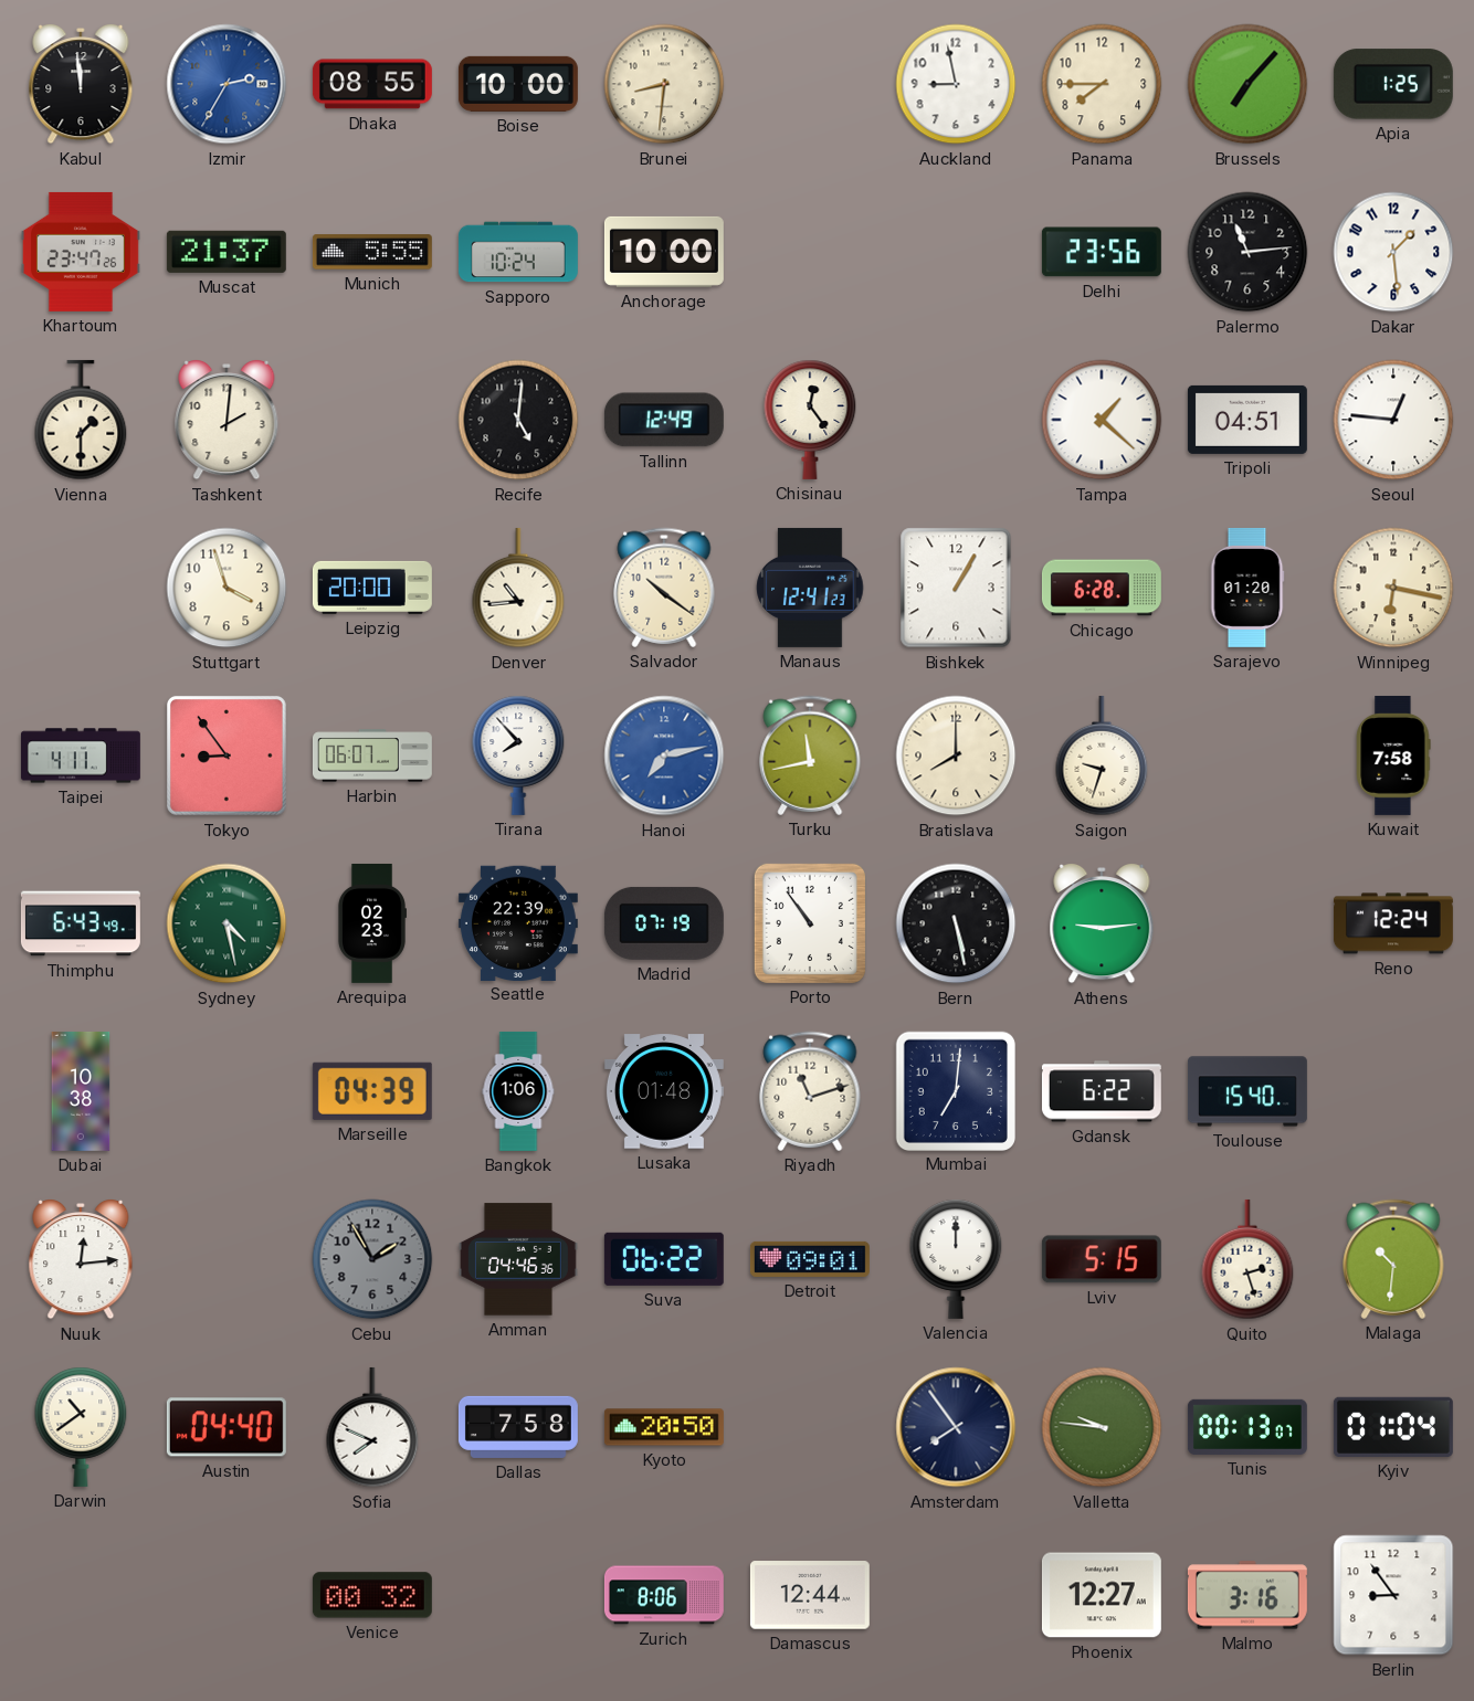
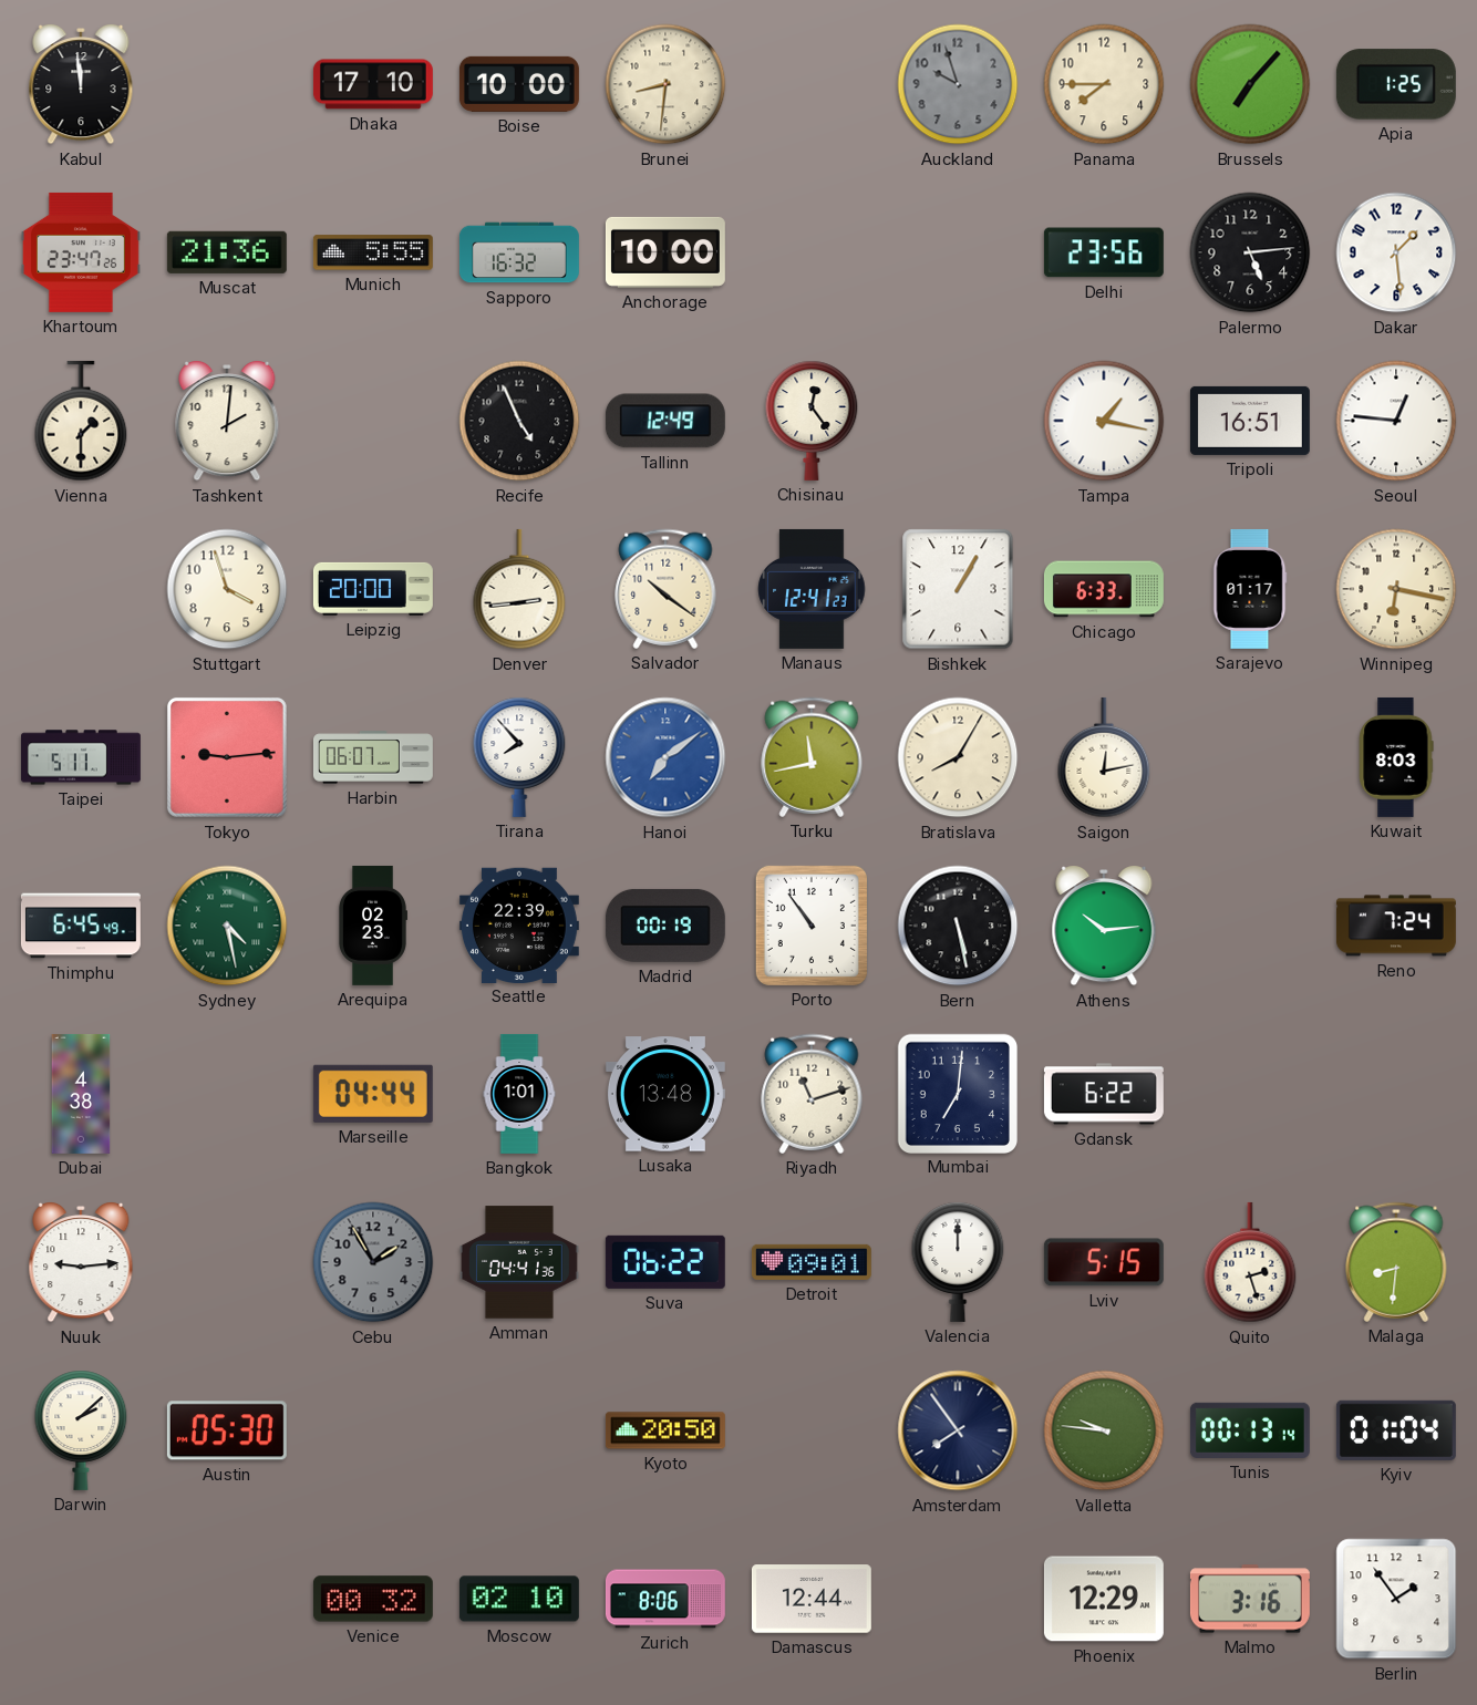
Izmir: 2:35 -> none
Dhaka: 08:55 -> 17:10
Auckland: 8:58 -> 9:57
Auckland dial: white -> grey
Muscat: 21:37 -> 21:36
Sapporo: 10:24 -> 16:32
Palermo: 11:14 -> 5:14
Recife: 5:01 -> 4:56
Tampa: 1:22 -> 1:17
Tripoli: 04:51 -> 16:51
Denver: 10:44 -> 2:44
Chicago: 6:28 -> 6:33
Sarajevo: 01:20 -> 01:17
Taipei: 4:11 -> 5:11
Tokyo: 8:54 -> 9:14
Hanoi: 7:13 -> 7:09
Bratislava: 8:00 -> 8:05
Saigon: 9:33 -> 12:13
Kuwait: 7:58 -> 8:03
Thimphu: 6:43 -> 6:45
Madrid: 07:19 -> 00:19
Athens: 9:14 -> 10:14
Reno: 12:24 -> 7:24
Dubai: 10:38 -> 4:38
Marseille: 04:39 -> 04:44
Bangkok: 1:06 -> 1:01
Lusaka: 01:48 -> 13:48
Toulouse: 15:40 -> none
Nuuk: 12:14 -> 9:14
Amman: 04:46 -> 04:41
Malaga: 10:31 -> 8:31
Darwin: 10:39 -> 2:08
Austin: 04:40 -> 05:30
Sofia: 7:49 -> none
Dallas: 7:58 -> none
Tunis: 00:13:07 -> 00:13:14
Moscow: none -> 02:10
Phoenix: 12:27 -> 12:29
Berlin: 8:54 -> 1:54
